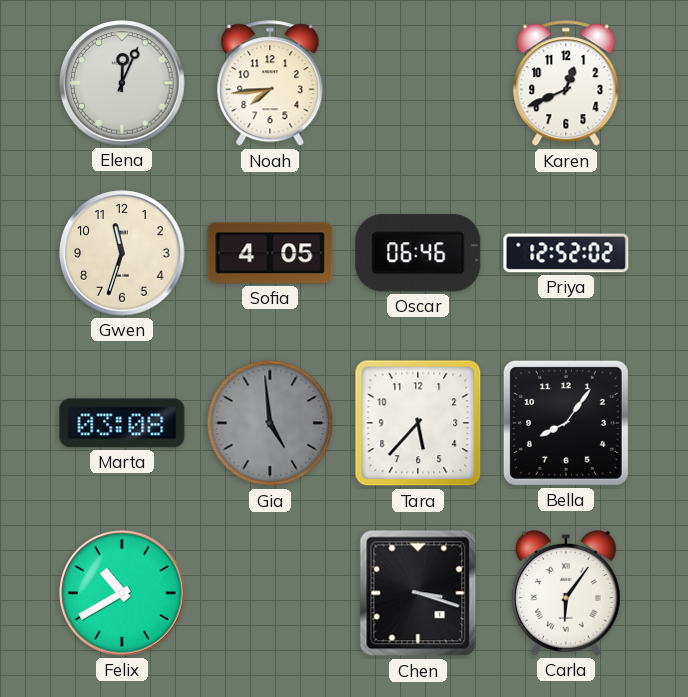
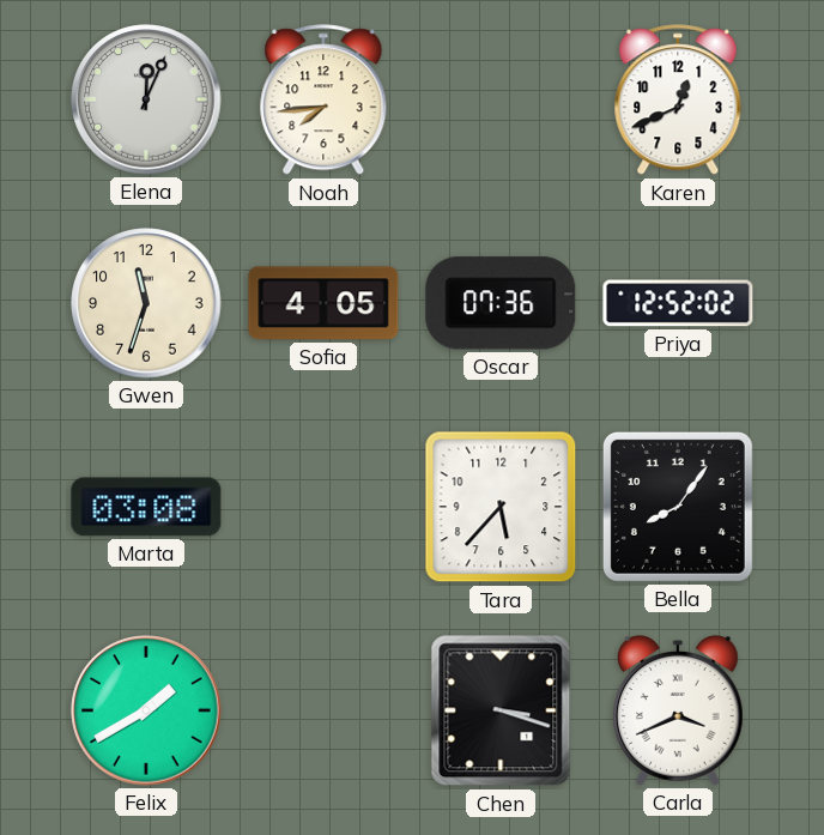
Oscar: 06:46 -> 07:36
Gia: 4:59 -> none
Felix: 10:40 -> 1:40
Carla: 6:06 -> 3:41
